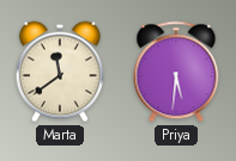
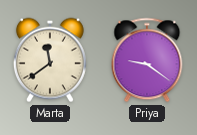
Priya: 5:31 -> 9:21
